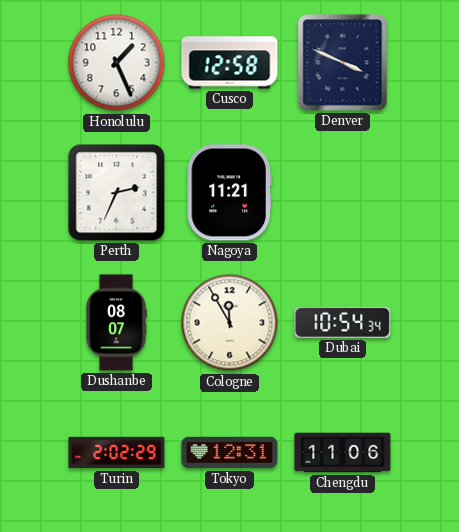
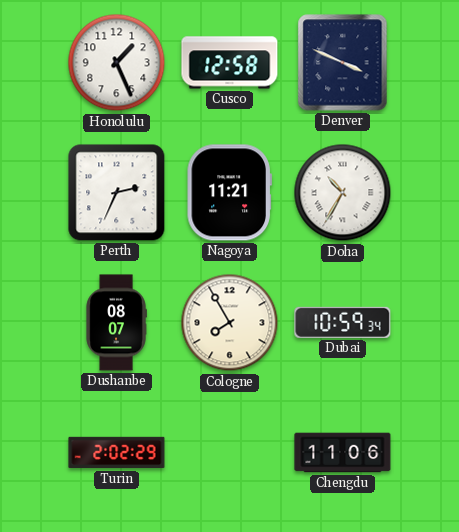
Doha: none -> 10:35
Cologne: 11:55 -> 7:55
Dubai: 10:54 -> 10:59
Tokyo: 12:31 -> none
